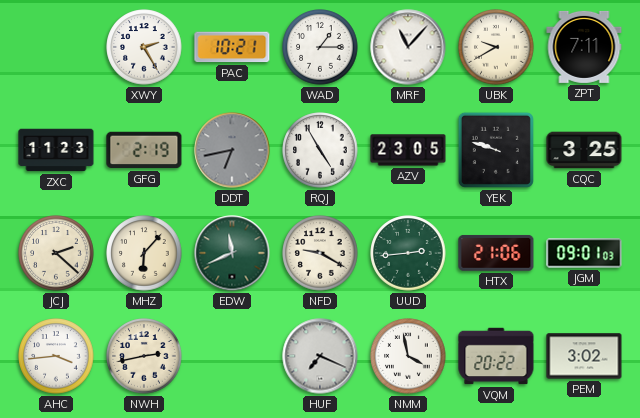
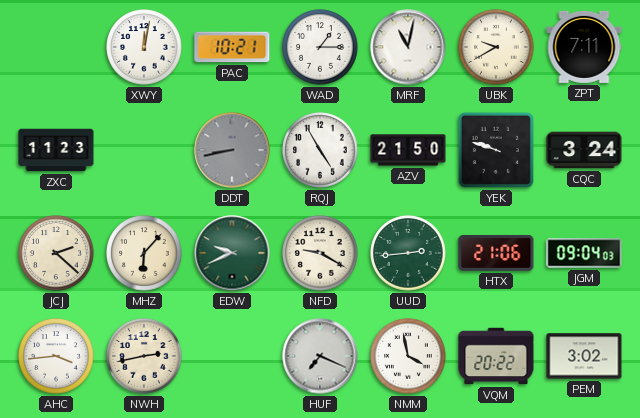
XWY: 2:25 -> 12:02
MRF: 11:07 -> 11:02
GFG: 2:19 -> none
DDT: 6:43 -> 8:43
AZV: 23:05 -> 21:50
CQC: 3:25 -> 3:24
EDW: 11:41 -> 9:41
JGM: 09:01 -> 09:04
